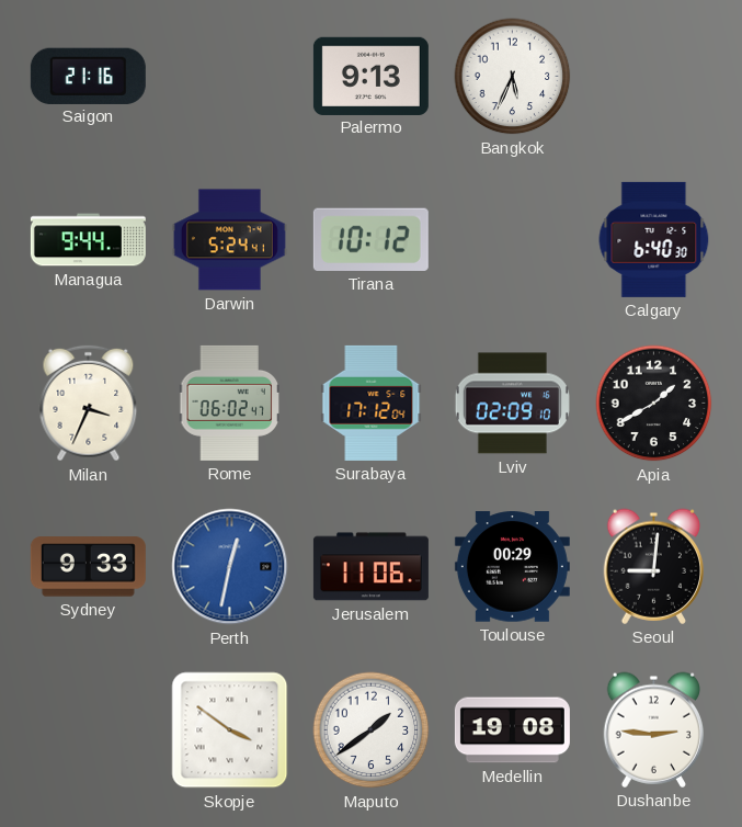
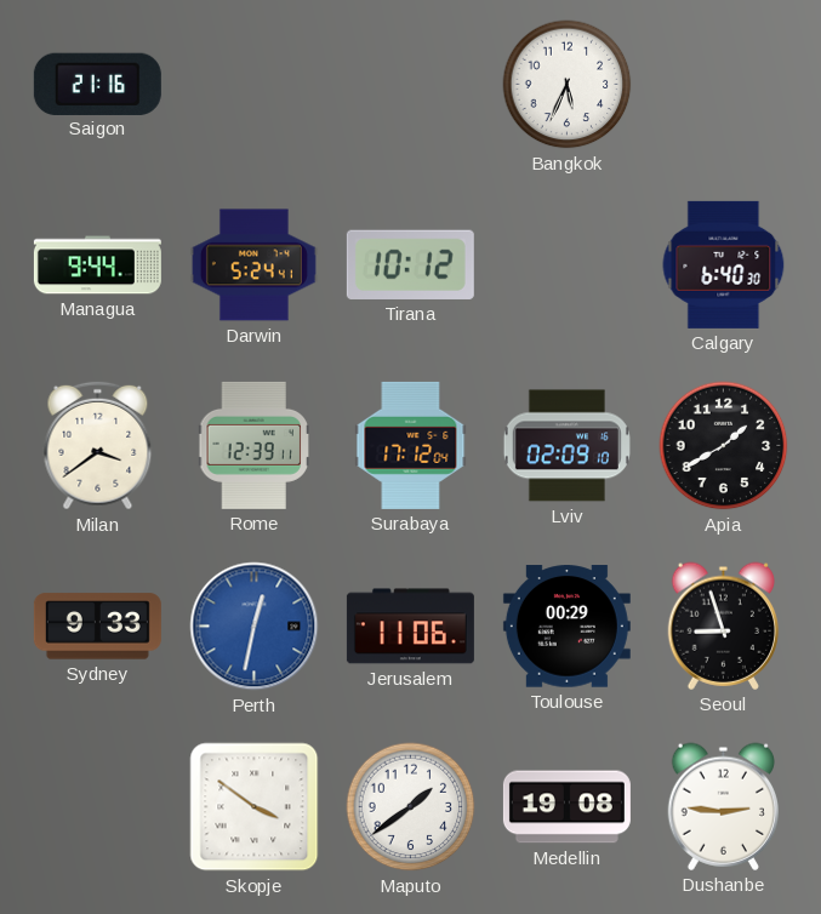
Palermo: 9:13 -> none
Milan: 3:34 -> 3:39
Rome: 06:02 -> 12:39
Seoul: 9:01 -> 8:57
